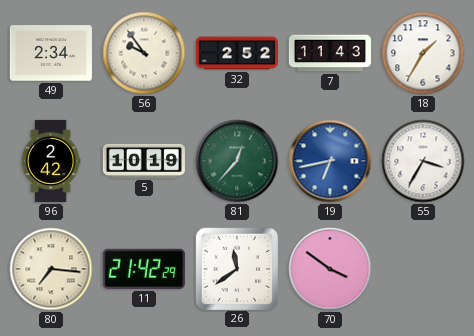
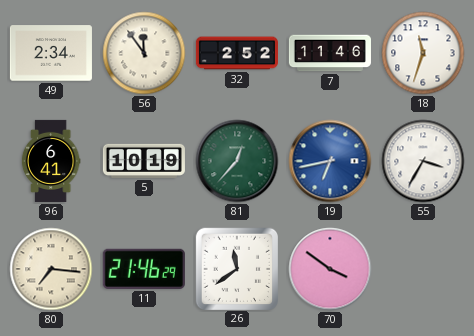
56: 9:54 -> 11:54
7: 11:43 -> 11:46
18: 1:35 -> 11:33
96: 2:42 -> 6:41
11: 21:42 -> 21:46
